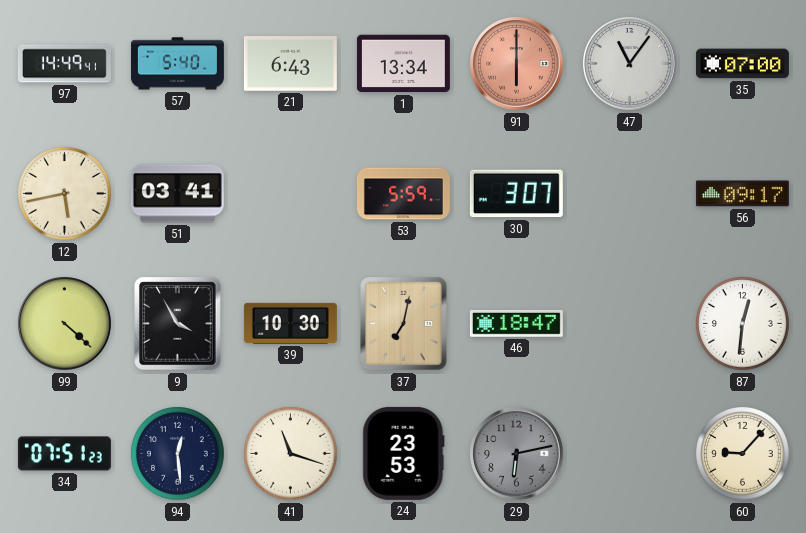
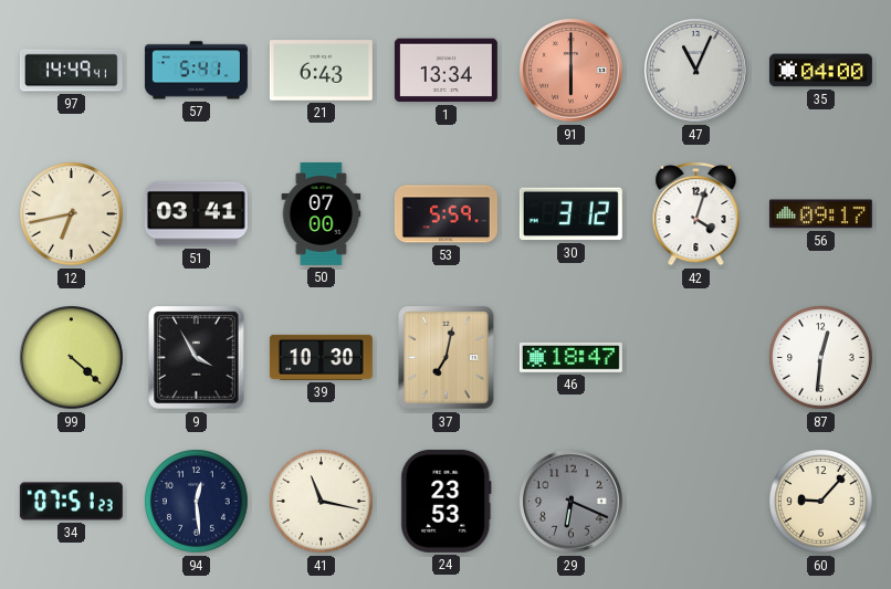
57: 5:40 -> 5:41
47: 11:06 -> 11:04
35: 07:00 -> 04:00
12: 5:43 -> 6:43
50: none -> 07:00
30: 3:07 -> 3:12
42: none -> 4:03
41: 11:18 -> 11:17
29: 6:13 -> 6:19
